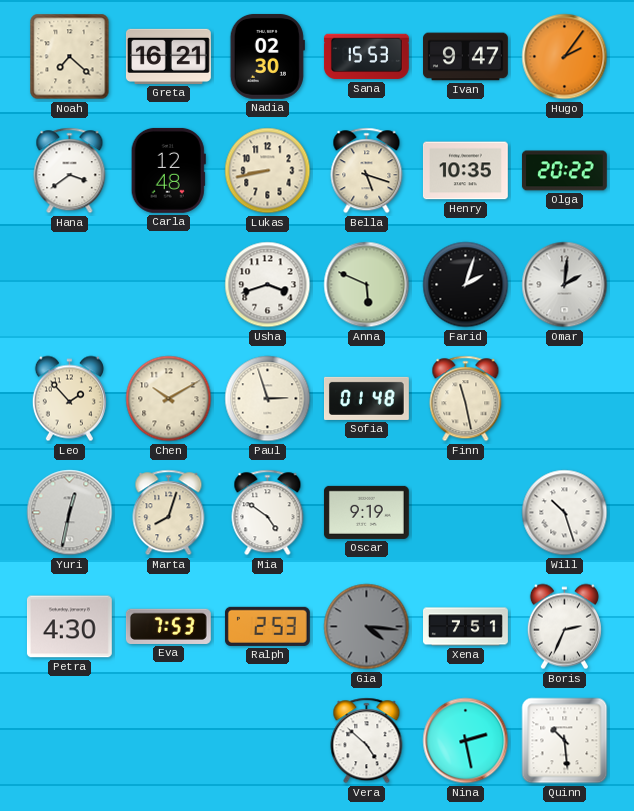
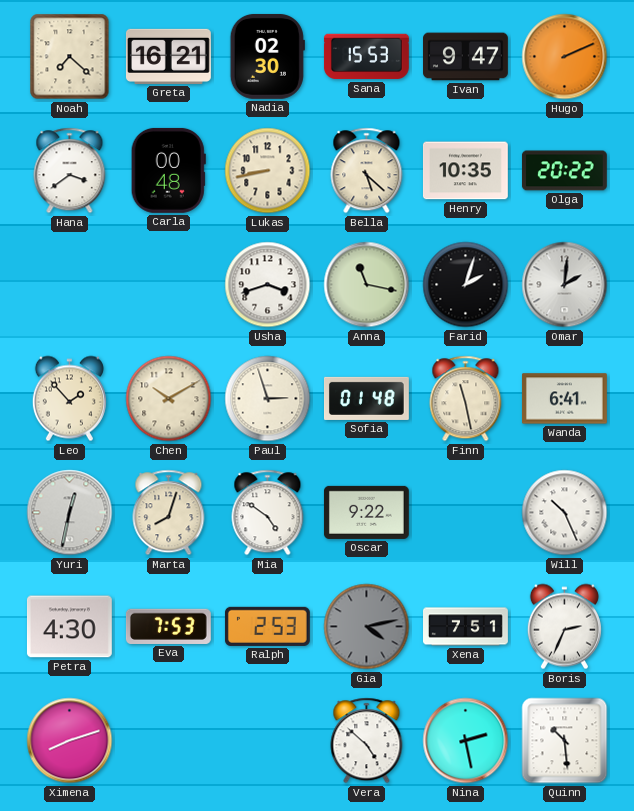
Hugo: 2:06 -> 2:11
Carla: 12:48 -> 00:48
Bella: 5:18 -> 5:22
Anna: 5:49 -> 11:17
Wanda: none -> 6:41
Oscar: 9:19 -> 9:22
Will: 10:27 -> 10:26
Gia: 4:16 -> 4:13
Ximena: none -> 8:12
